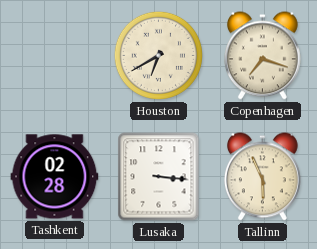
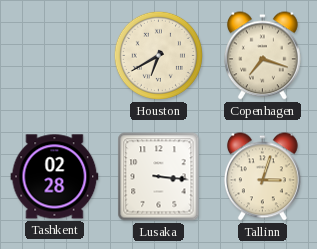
Tallinn: 5:56 -> 3:03
